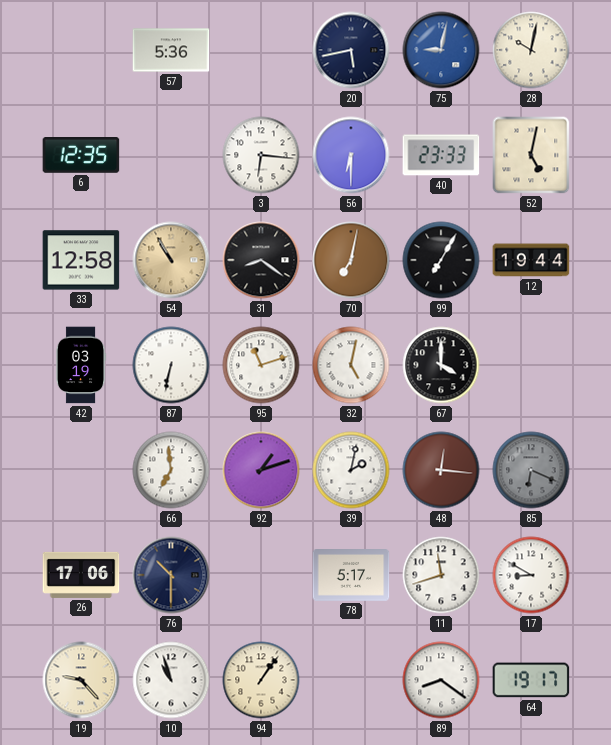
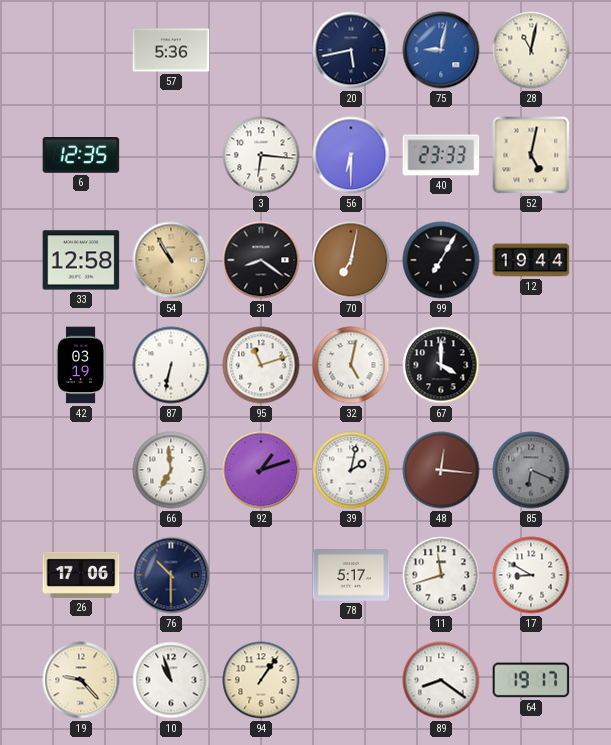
28: 10:02 -> 11:02
